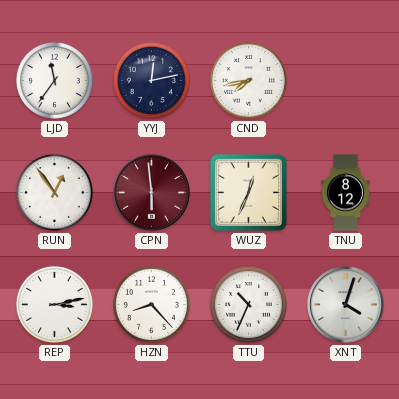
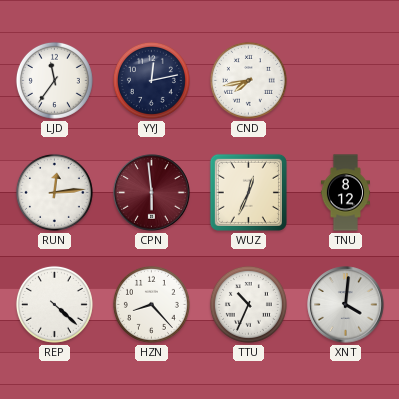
RUN: 12:54 -> 12:14
REP: 3:13 -> 4:22
XNT: 4:03 -> 4:01
